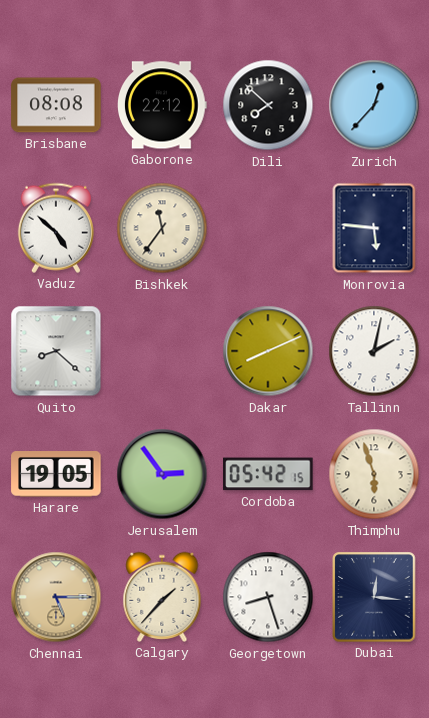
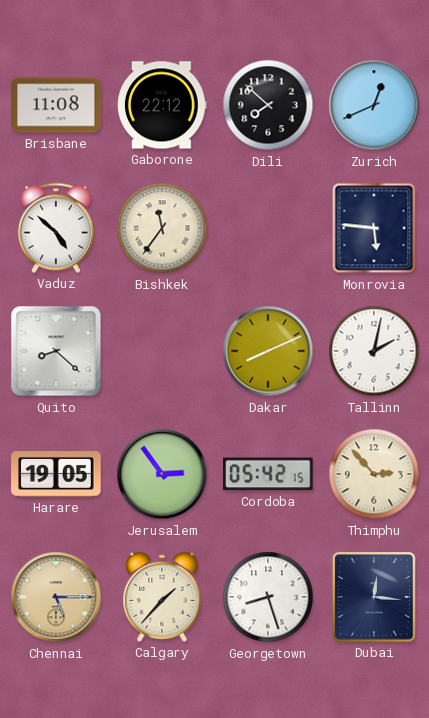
Brisbane: 08:08 -> 11:08
Zurich: 12:37 -> 12:41
Thimphu: 5:57 -> 2:53
